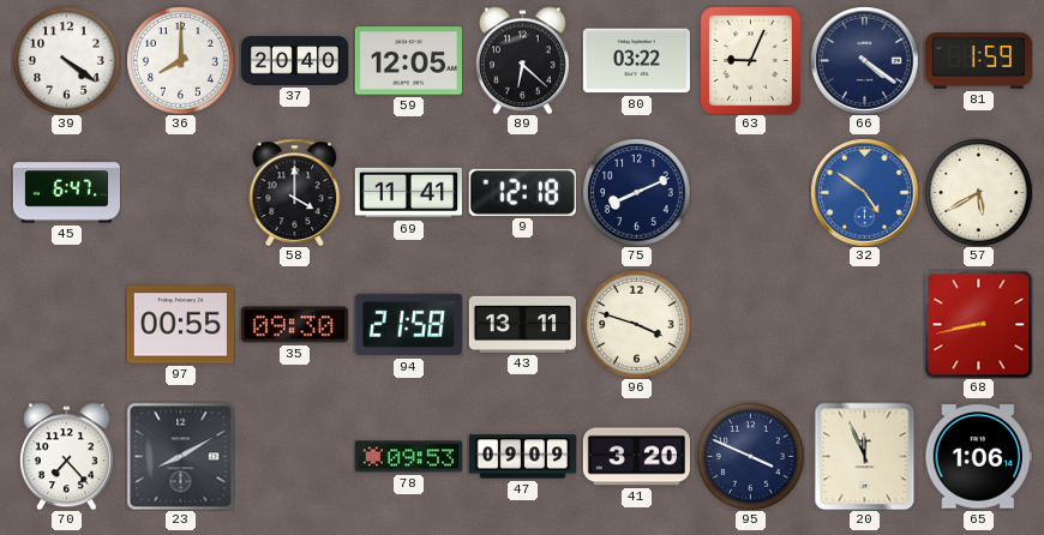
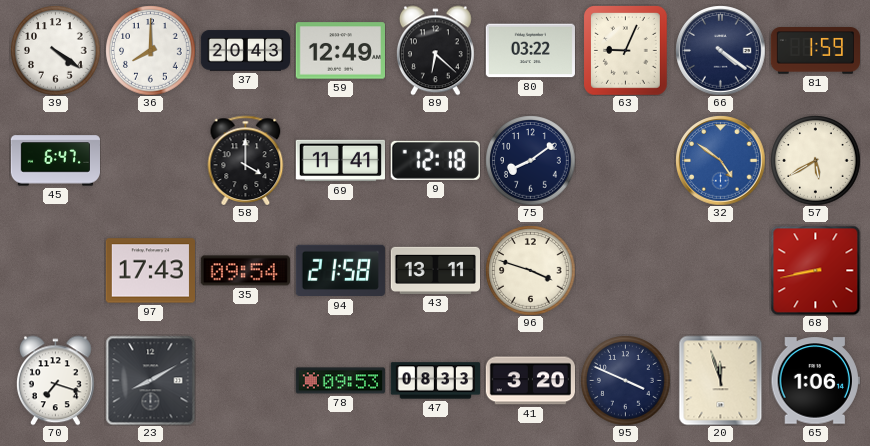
37: 20:40 -> 20:43
59: 12:05 -> 12:49
75: 8:11 -> 8:09
97: 00:55 -> 17:43
35: 09:30 -> 09:54
70: 7:23 -> 7:18
47: 09:09 -> 08:33
20: 11:56 -> 11:57
